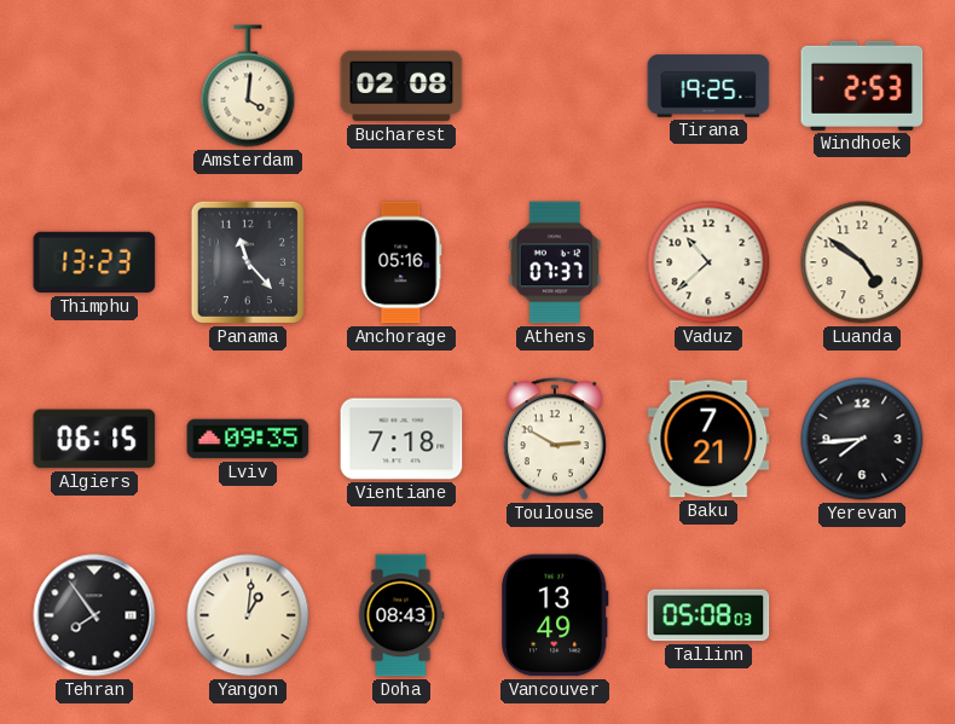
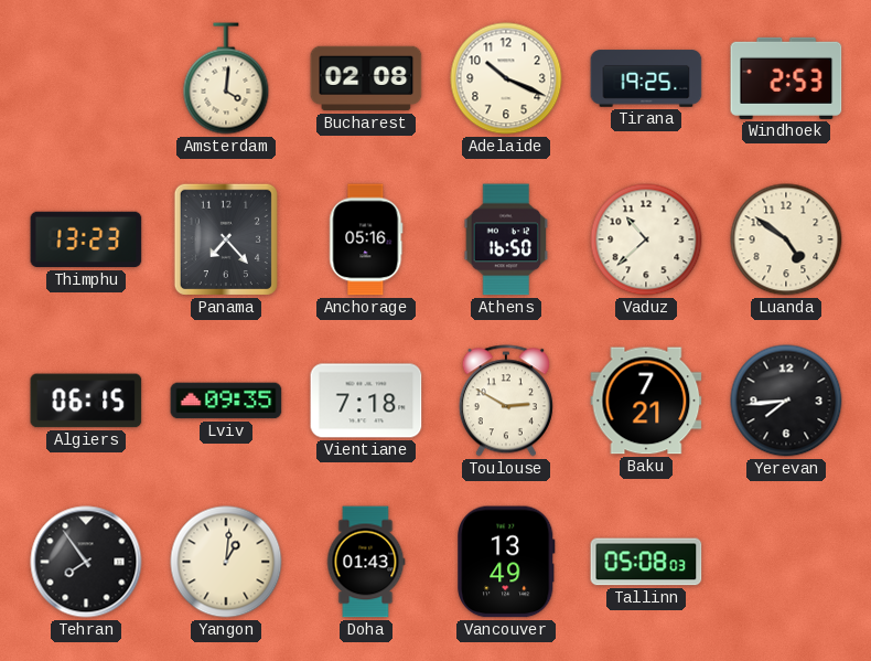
Adelaide: none -> 10:19
Panama: 11:23 -> 7:23
Athens: 07:37 -> 16:50
Doha: 08:43 -> 01:43
